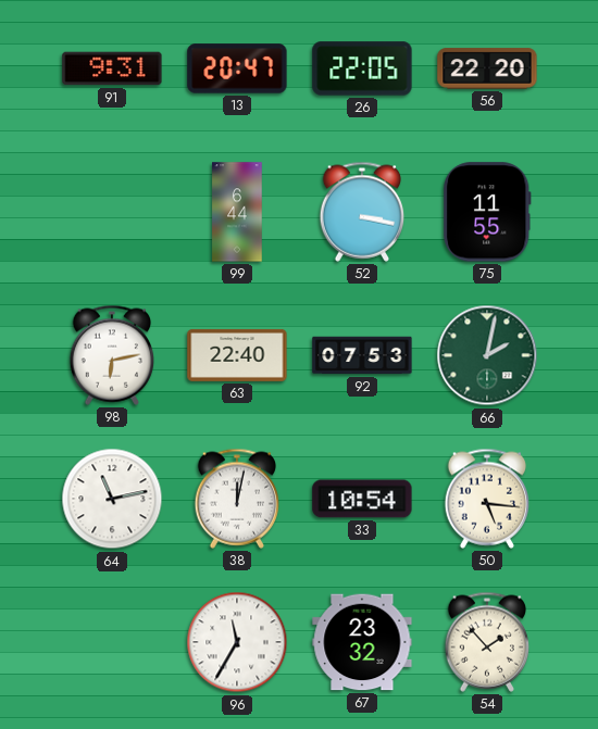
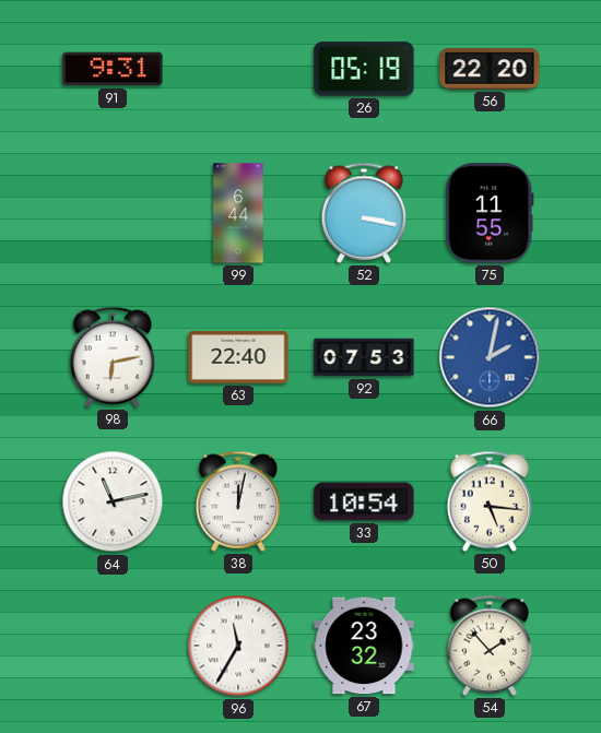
13: 20:47 -> none
26: 22:05 -> 05:19
66 dial: green -> blue
